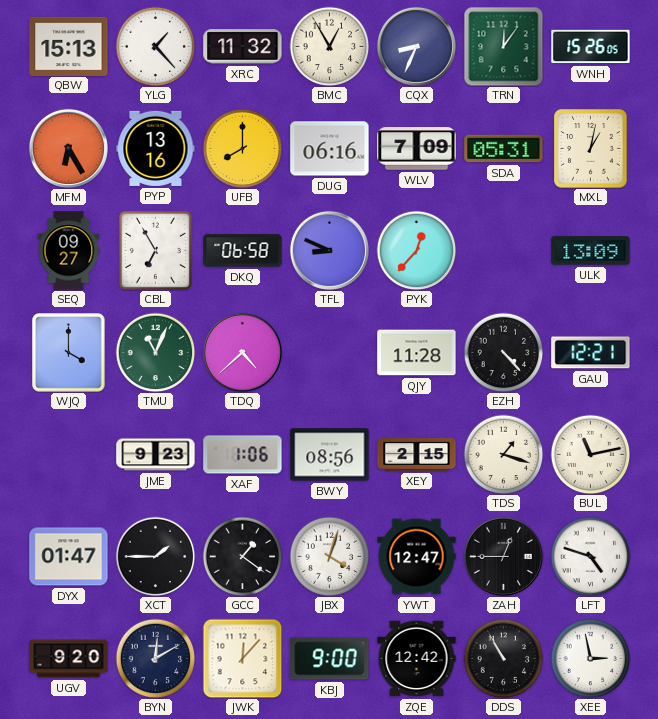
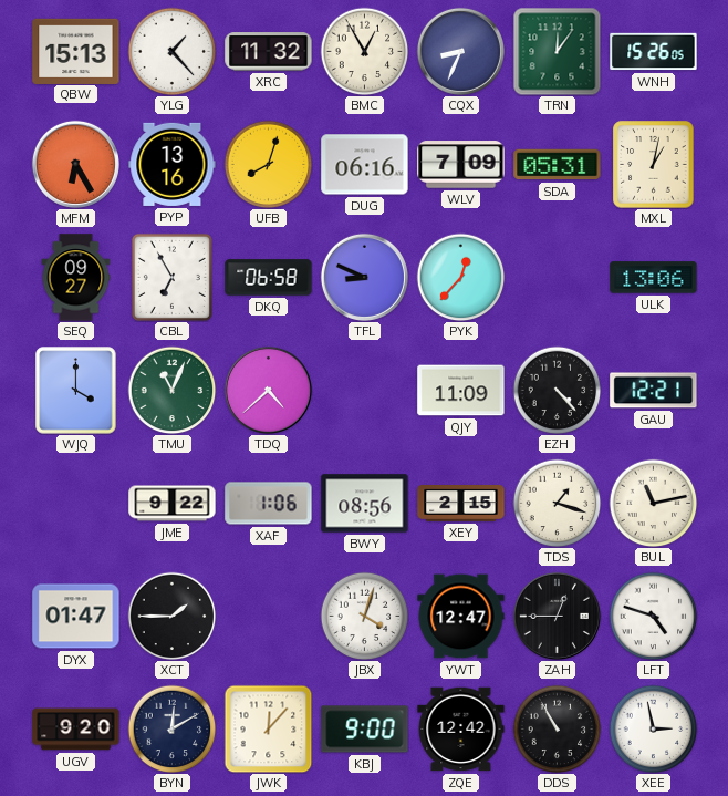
UFB: 8:00 -> 8:03
ULK: 13:09 -> 13:06
QJY: 11:28 -> 11:09
JME: 9:23 -> 9:22
GCC: 1:21 -> none
